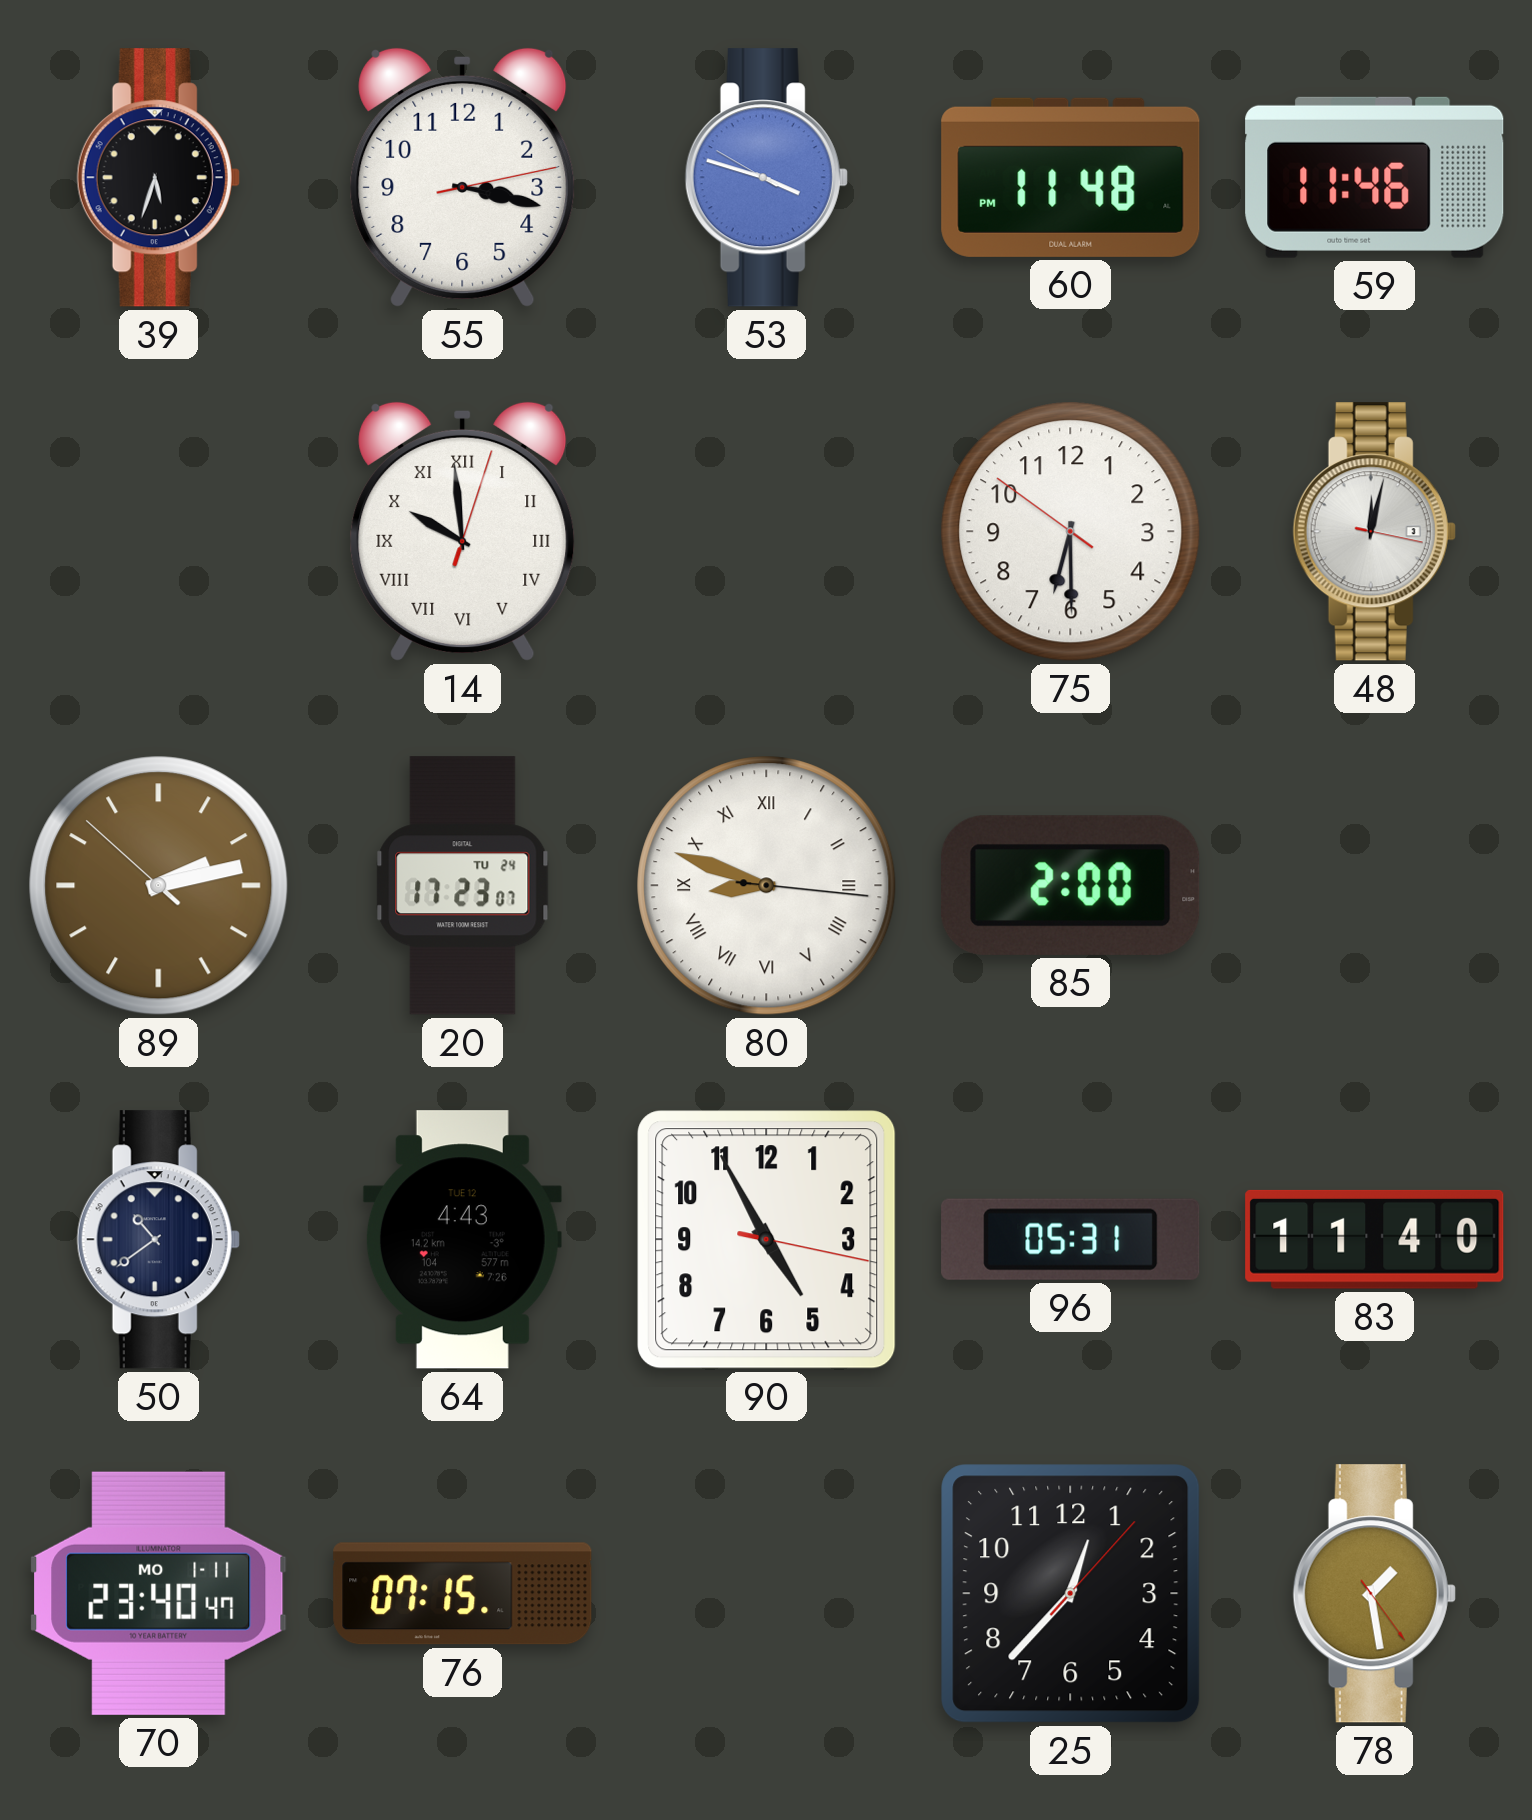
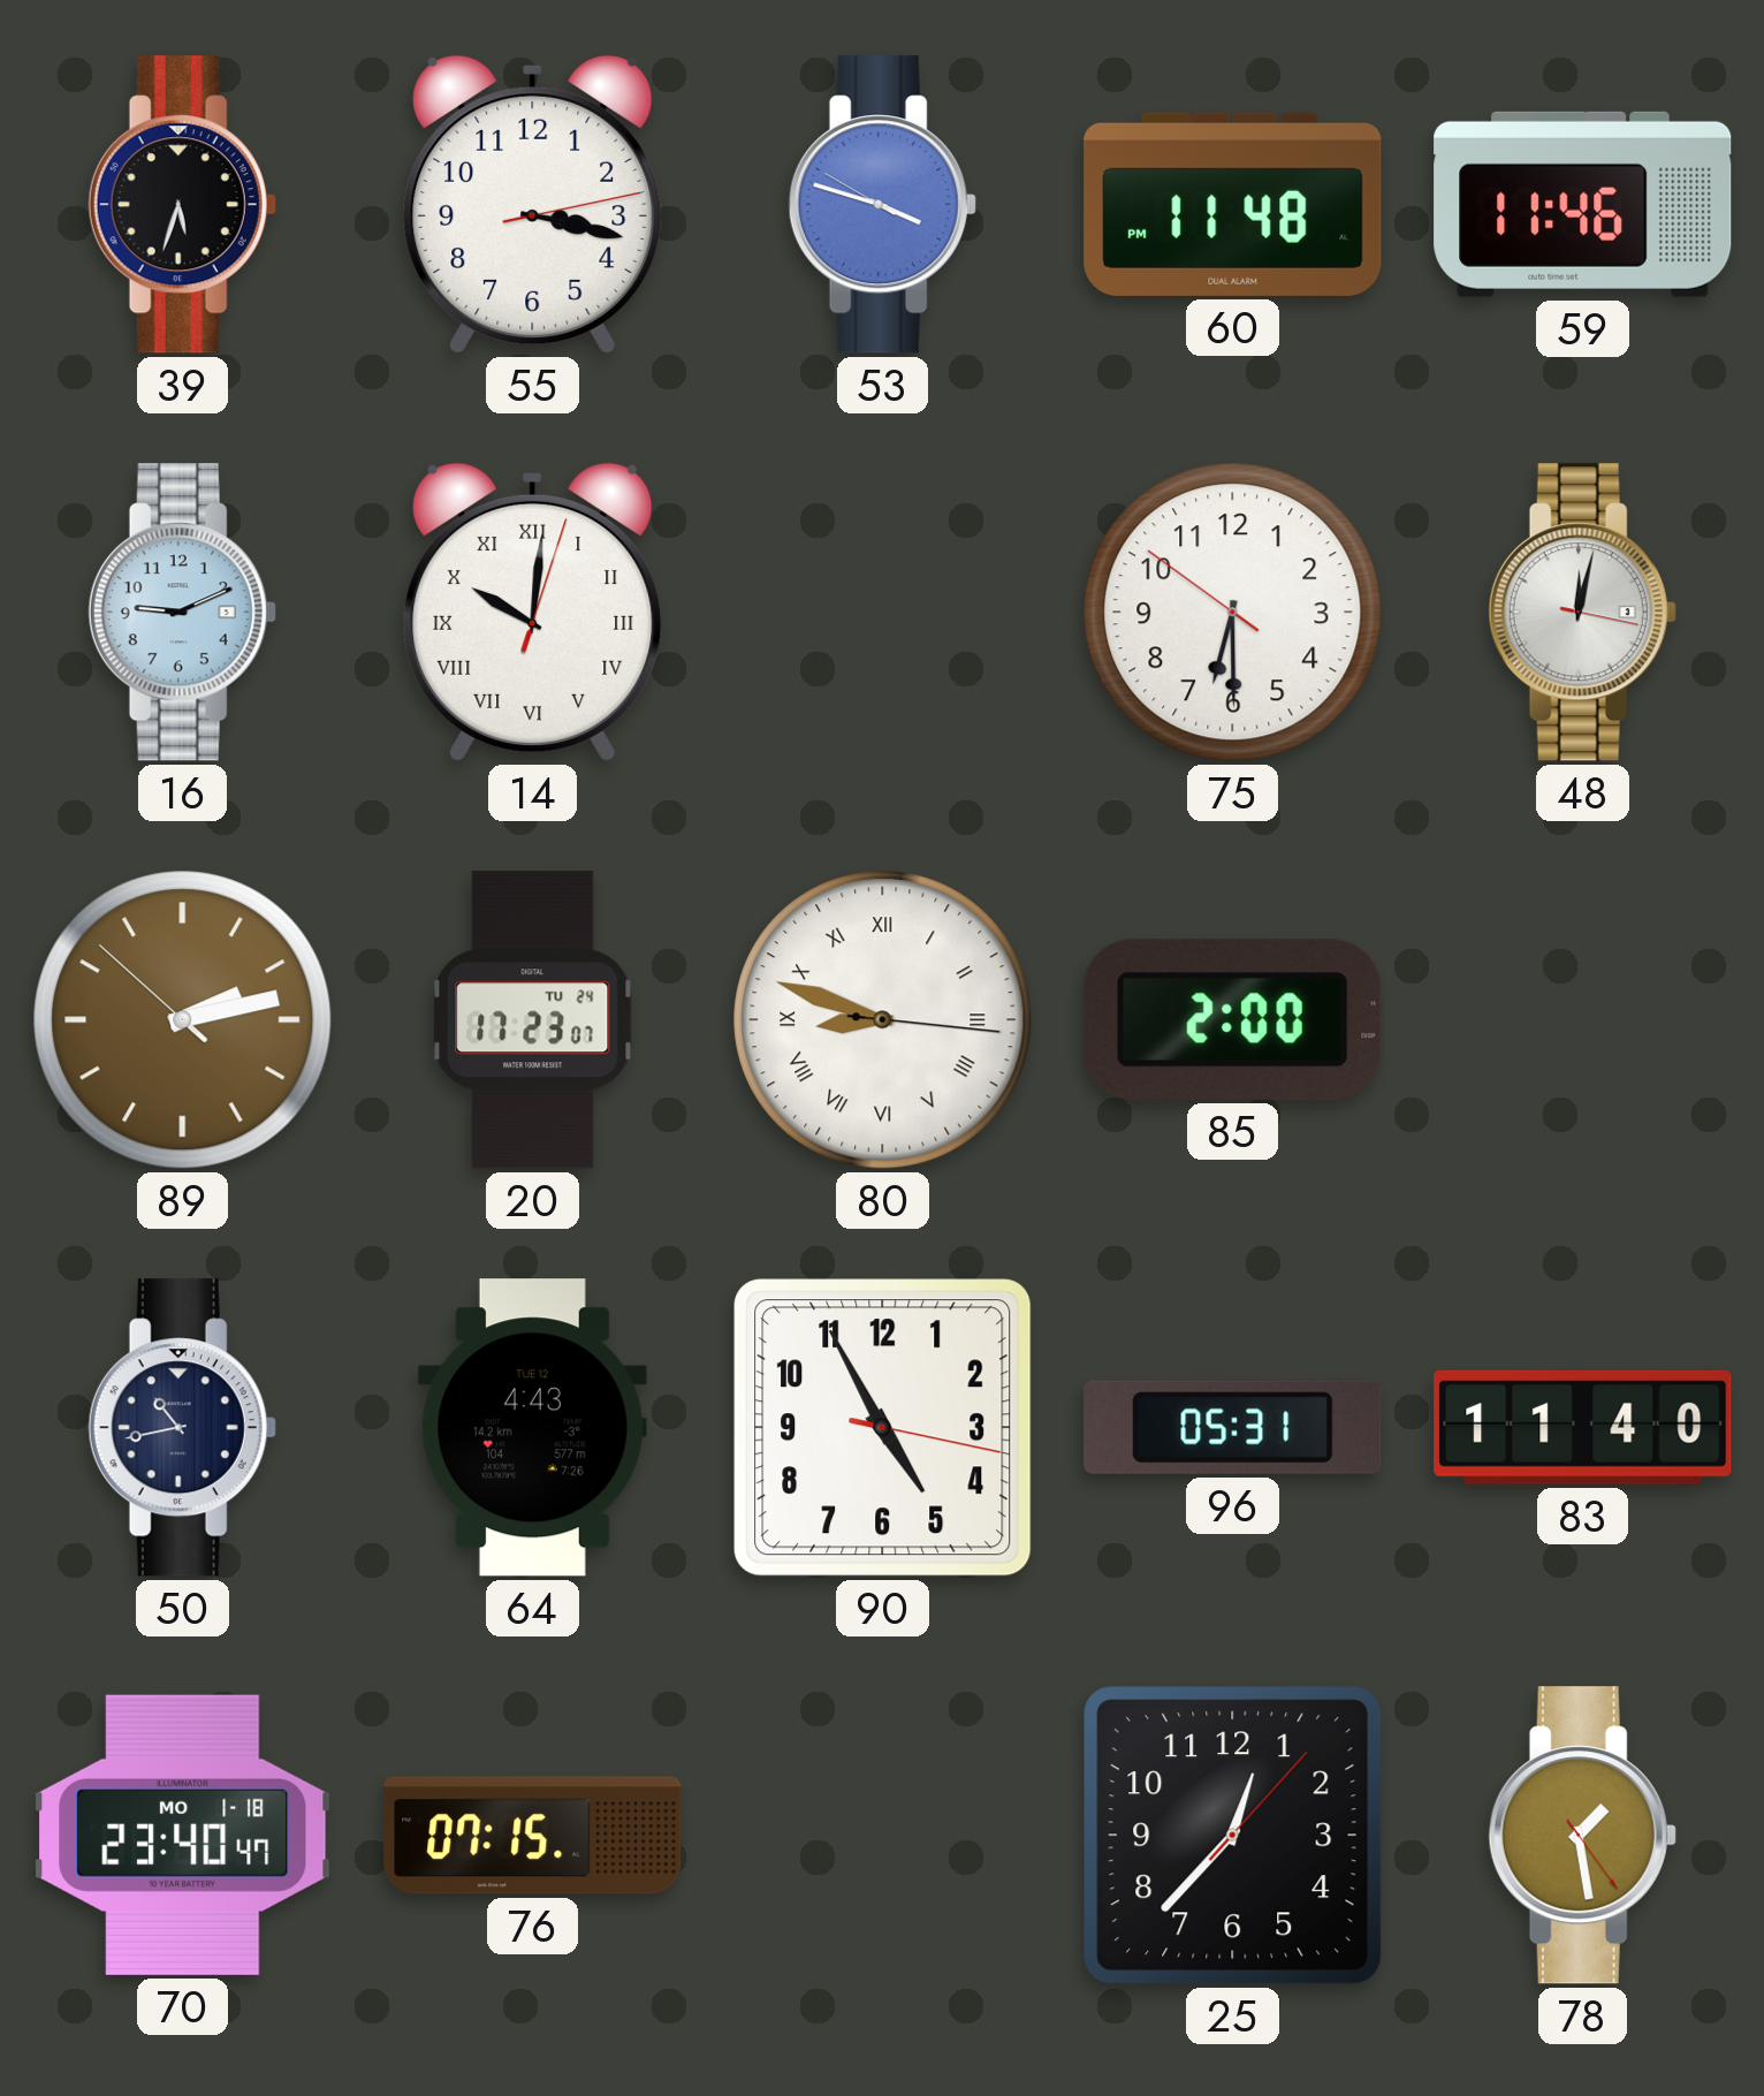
16: none -> 9:11
14: 9:59 -> 10:01
50: 10:39 -> 10:43
70 date: MO 1-11 -> MO 1-18
